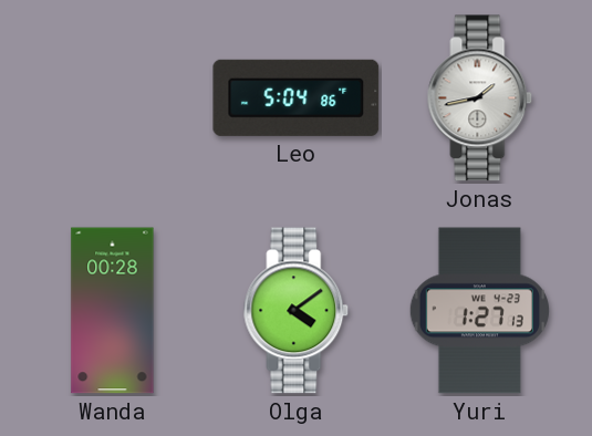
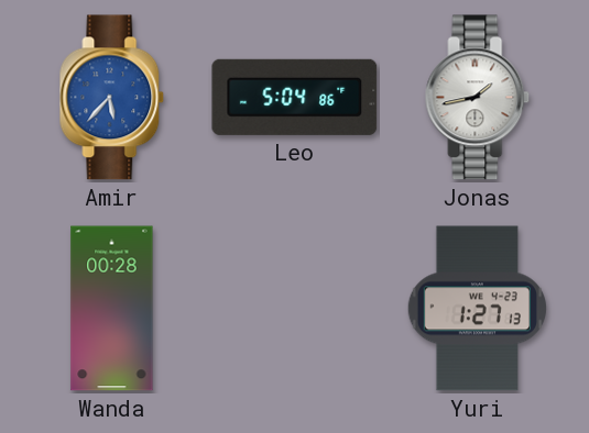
Amir: none -> 5:37
Olga: 4:09 -> none
